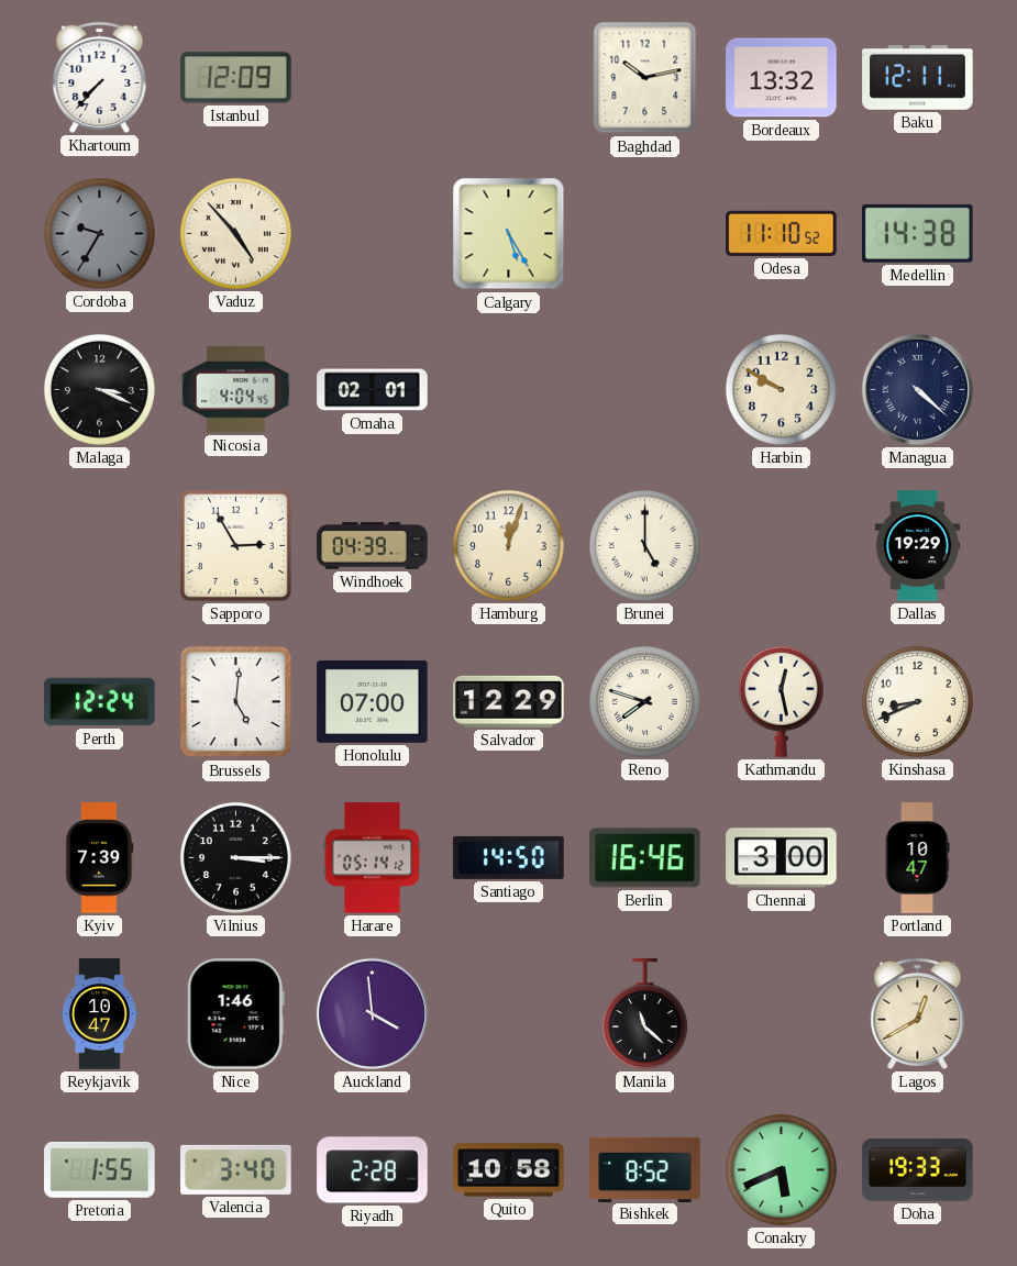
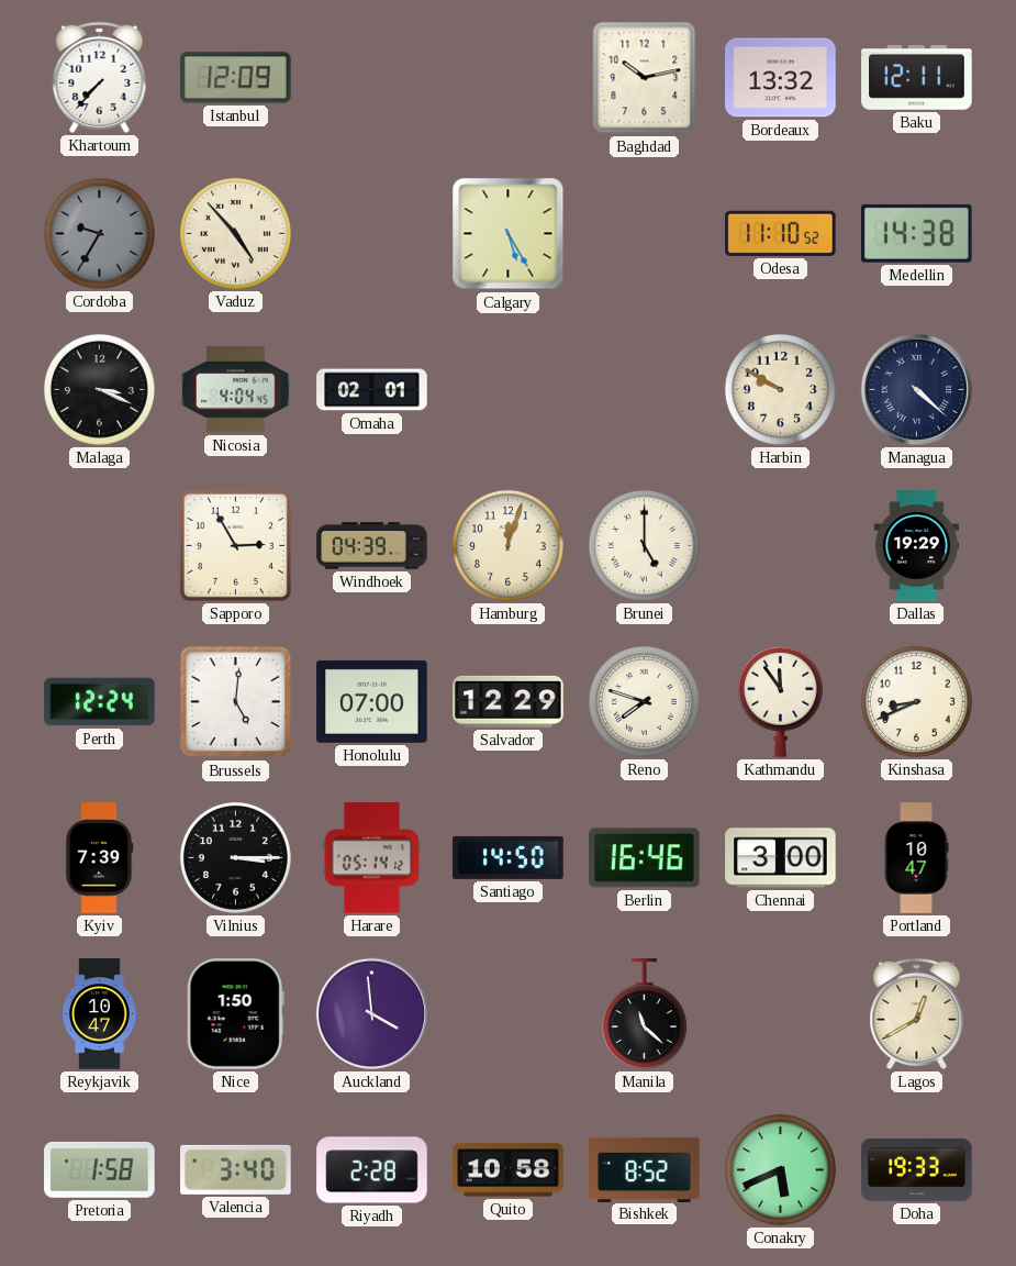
Kathmandu: 12:28 -> 11:54
Nice: 1:46 -> 1:50
Pretoria: 1:55 -> 1:58
